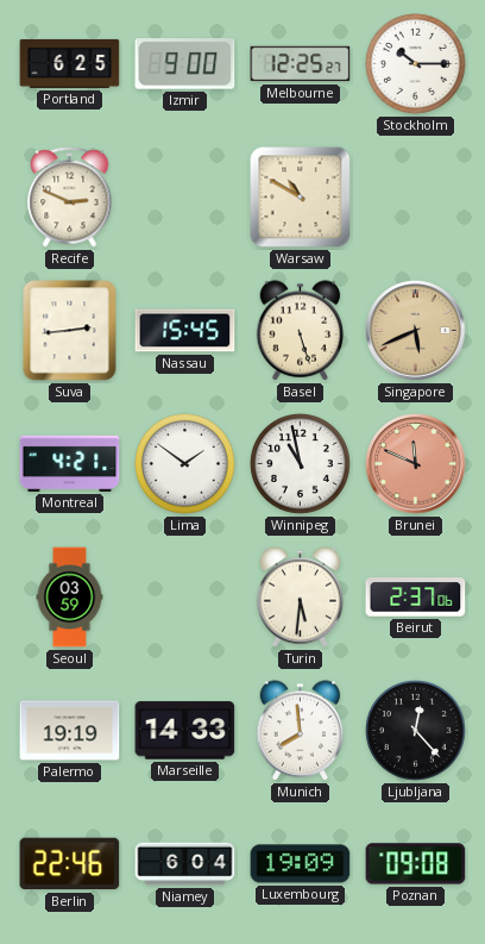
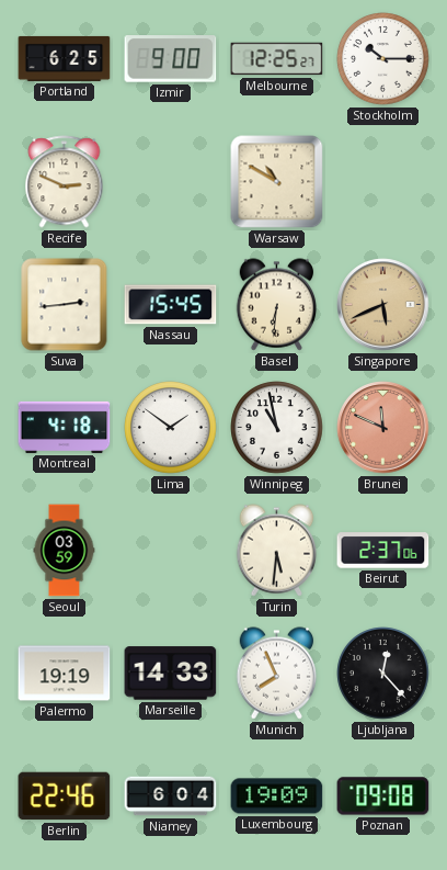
Basel: 5:27 -> 6:31
Montreal: 4:21 -> 4:18
Munich: 7:59 -> 7:56
